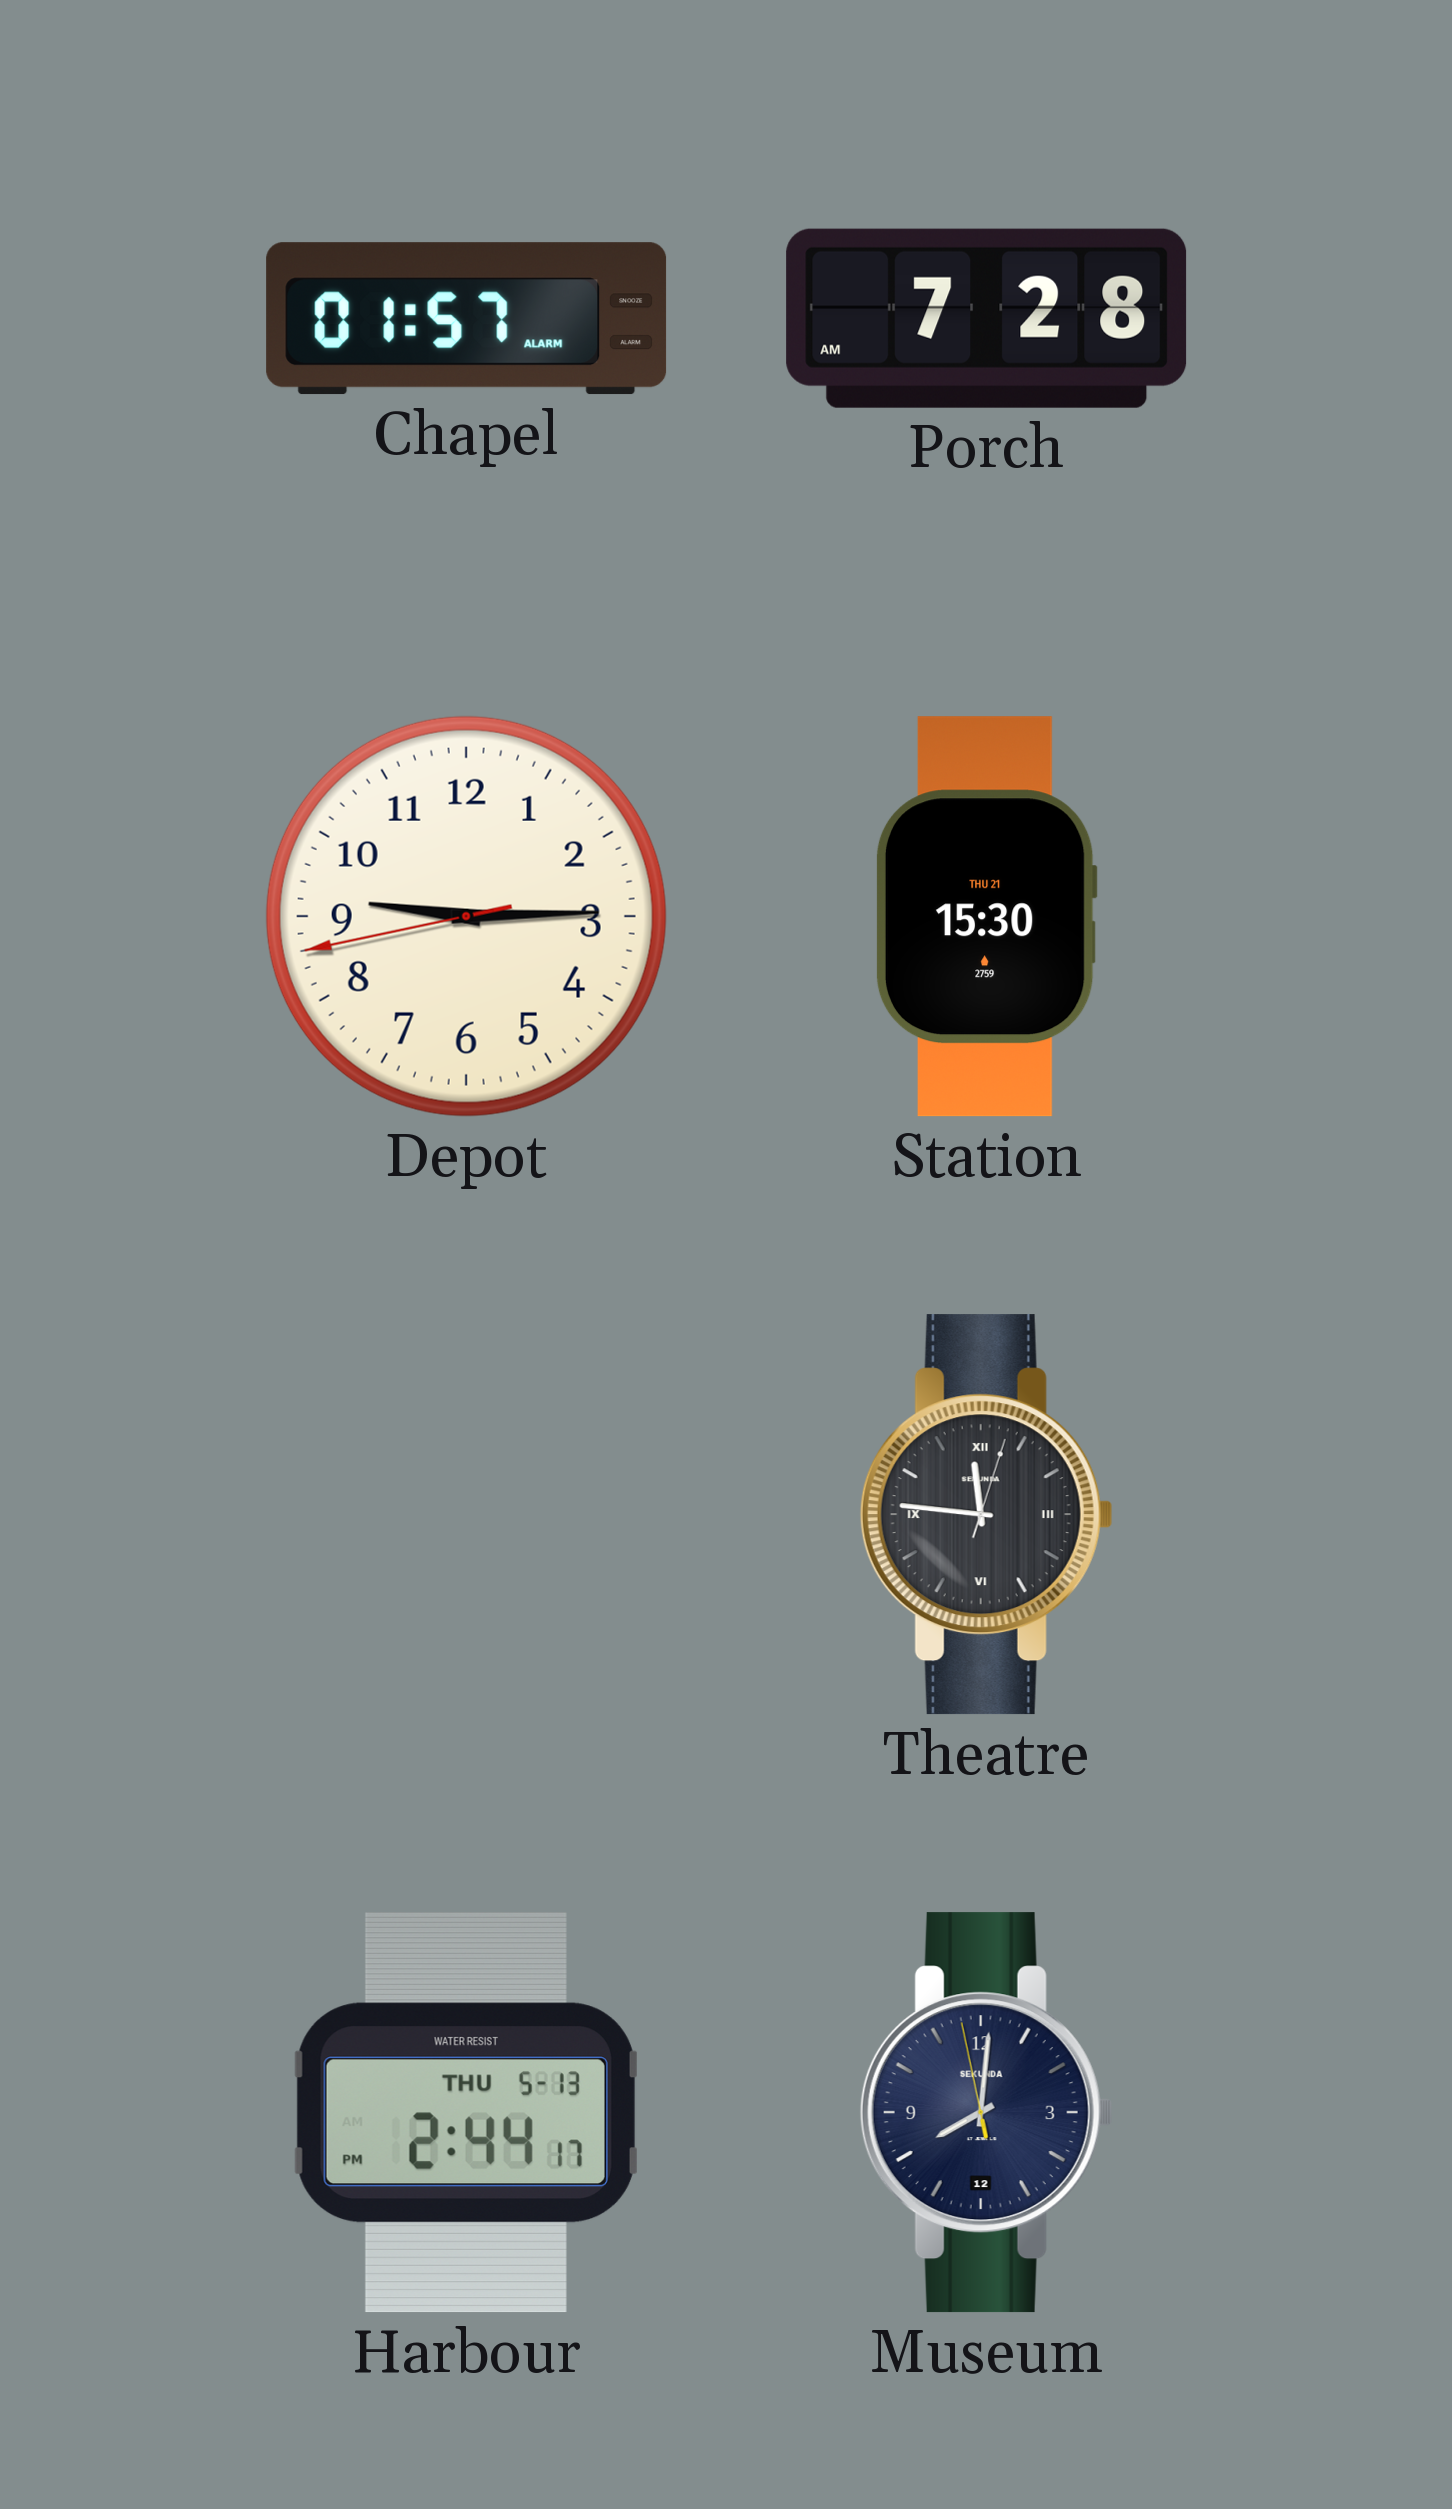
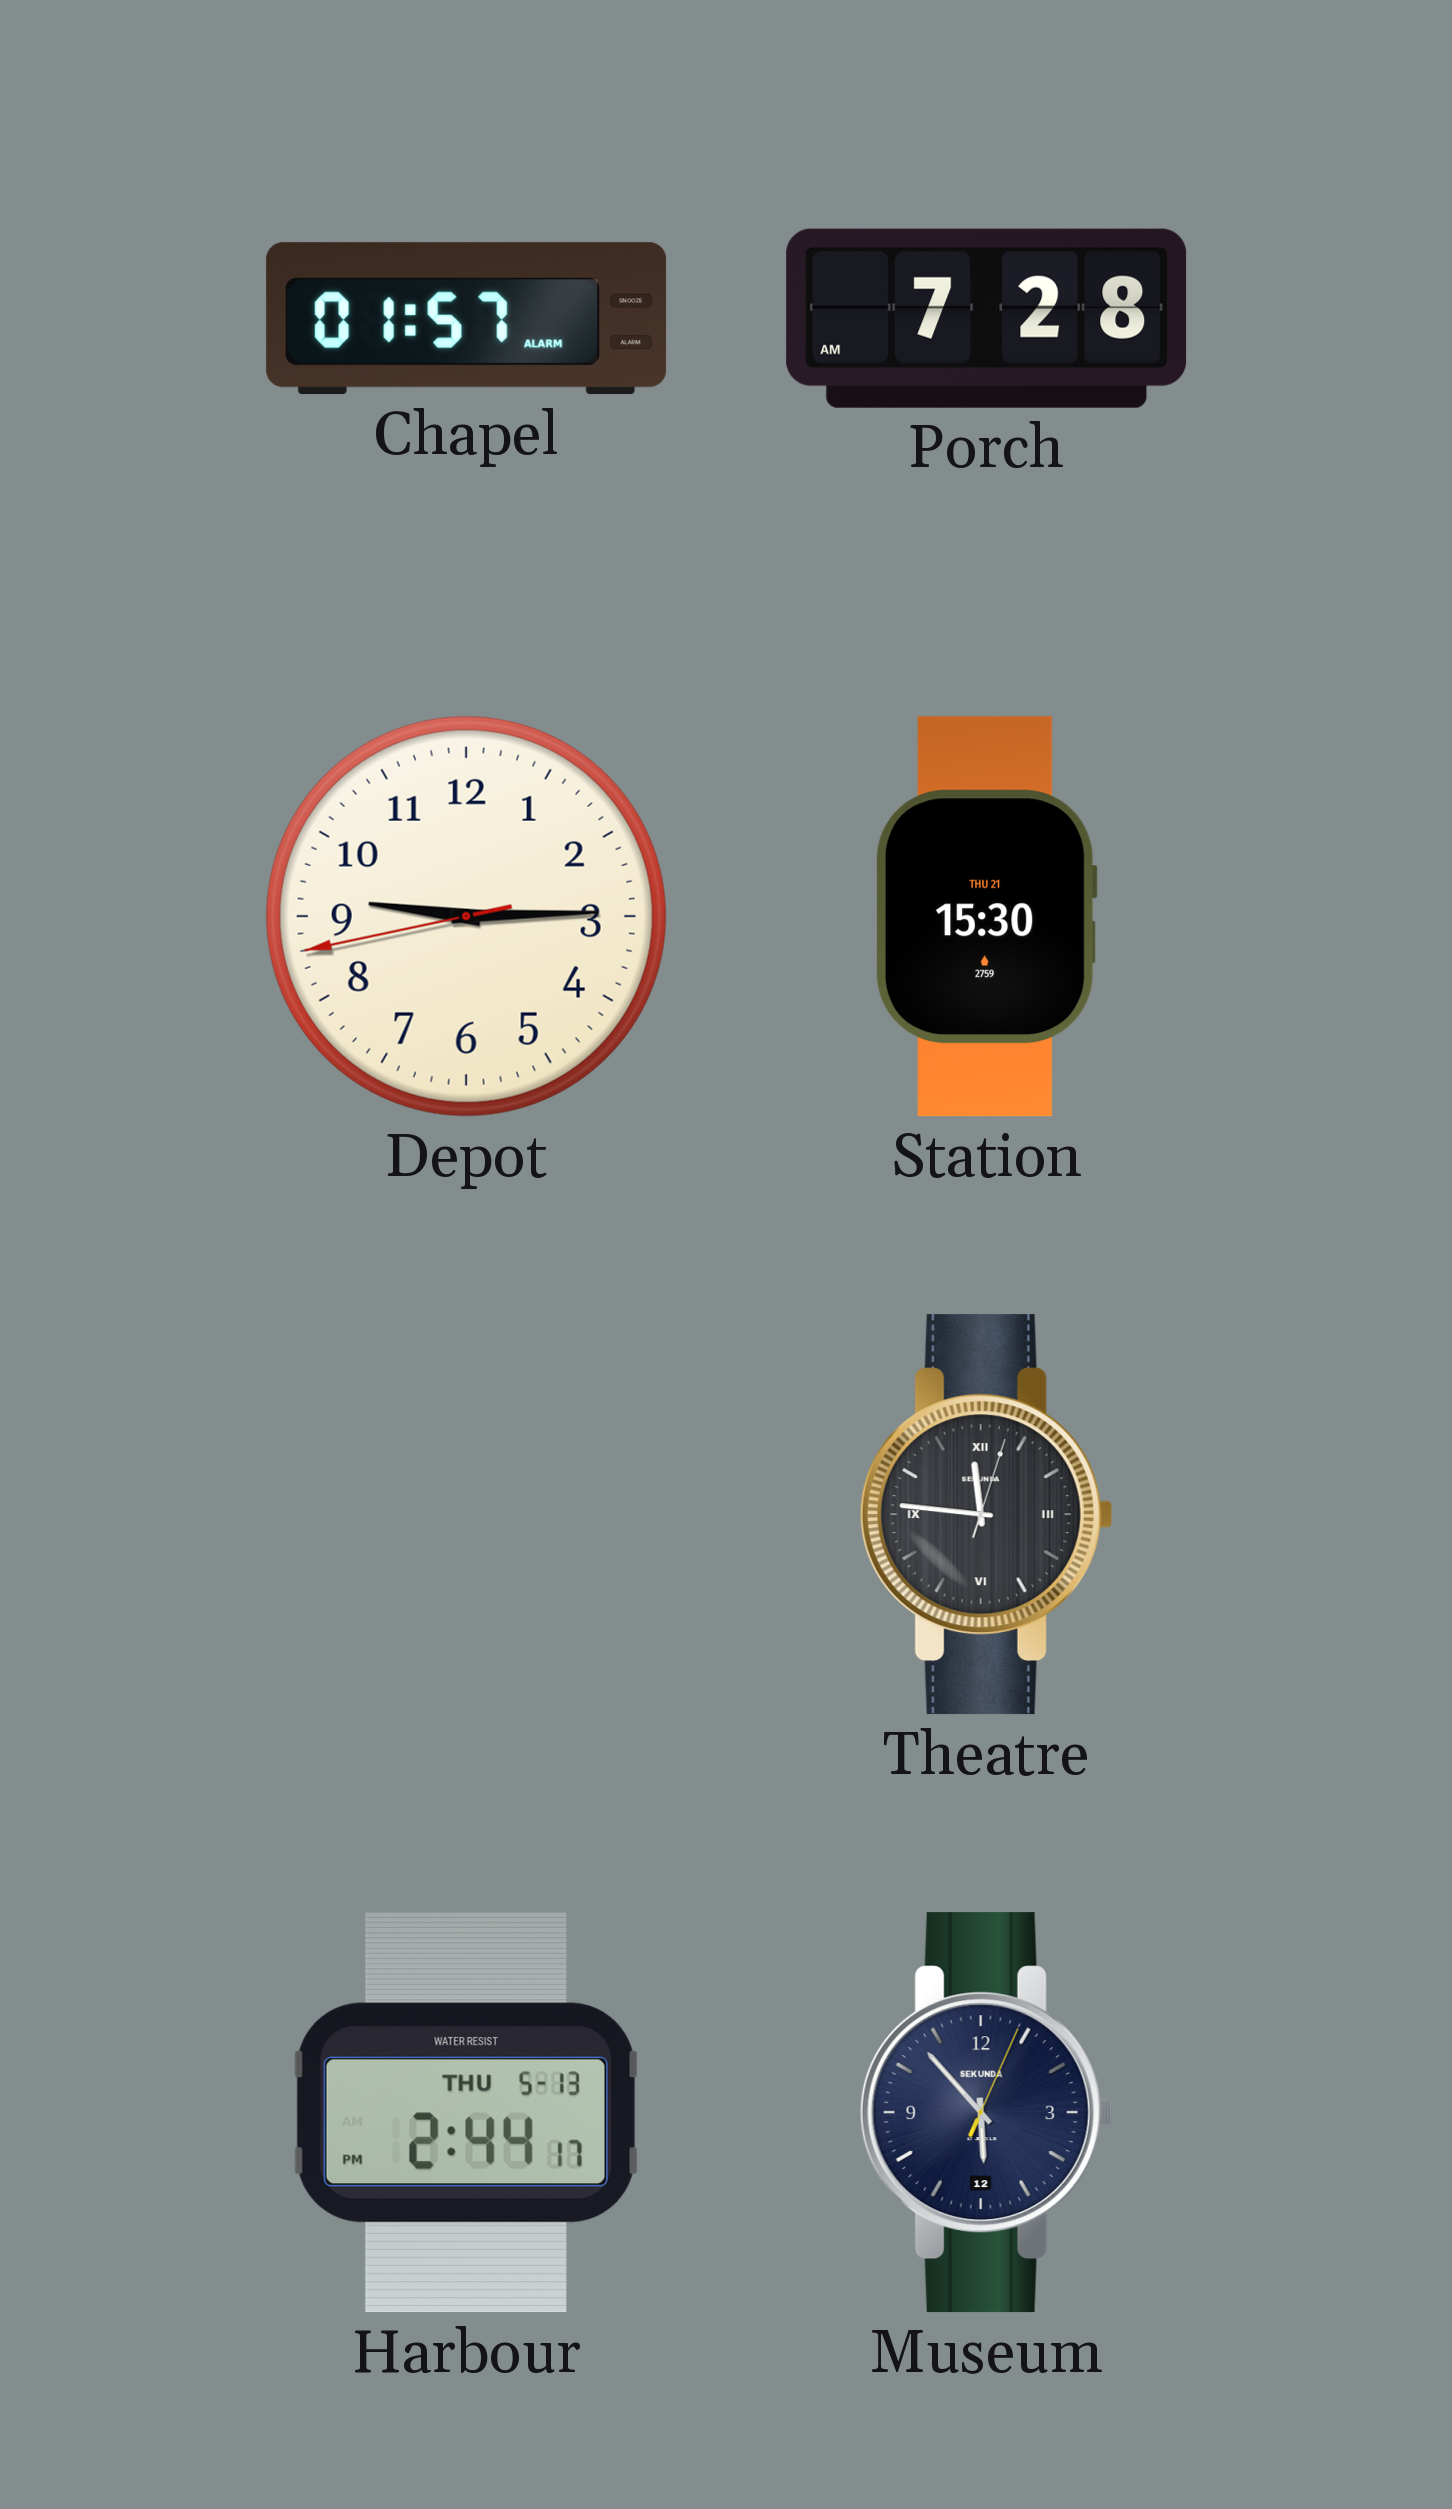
Museum: 8:00 -> 5:53
